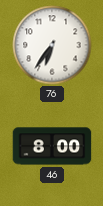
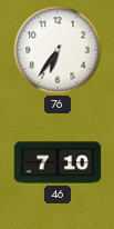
46: 8:00 -> 7:10
